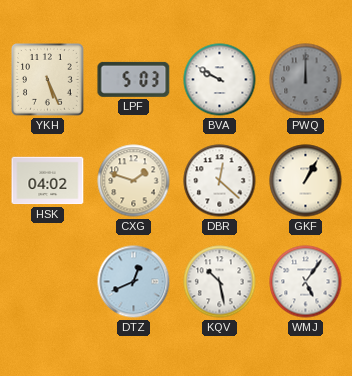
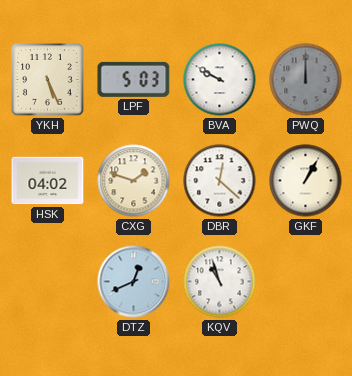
KQV: 10:28 -> 10:57
WMJ: 5:06 -> none
